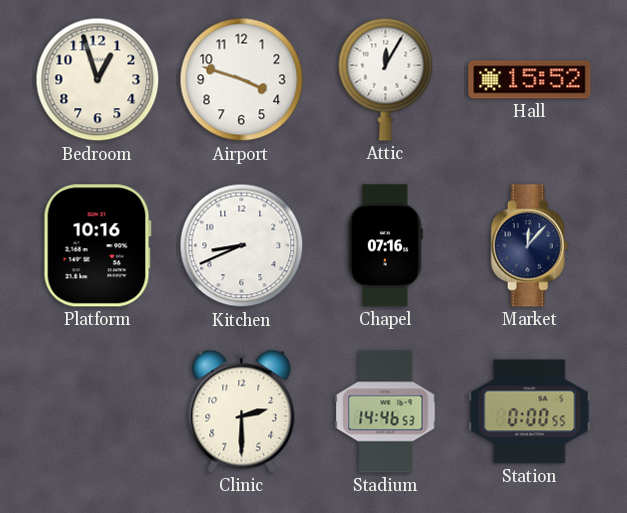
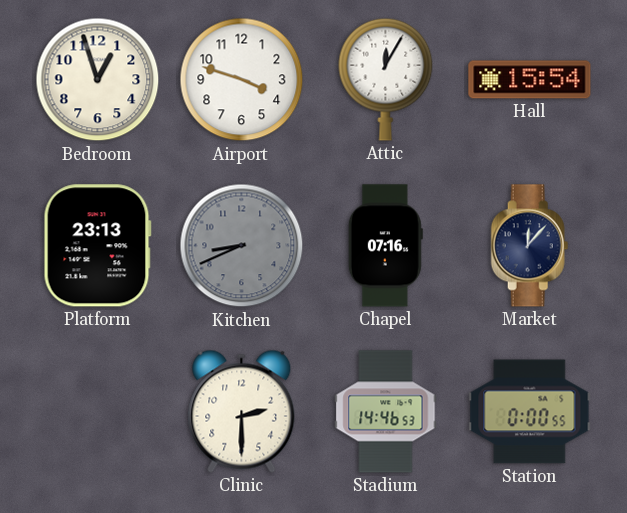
Hall: 15:52 -> 15:54
Platform: 10:16 -> 23:13
Kitchen dial: white -> grey
